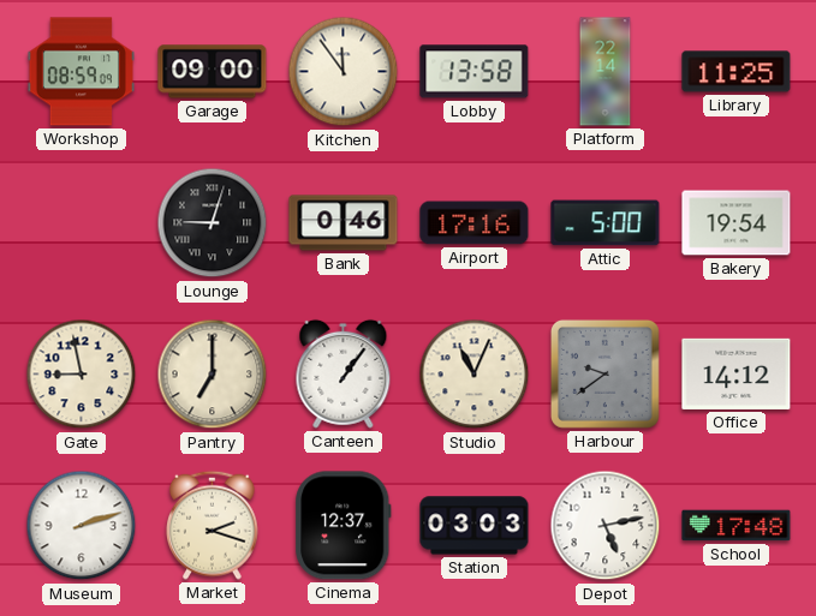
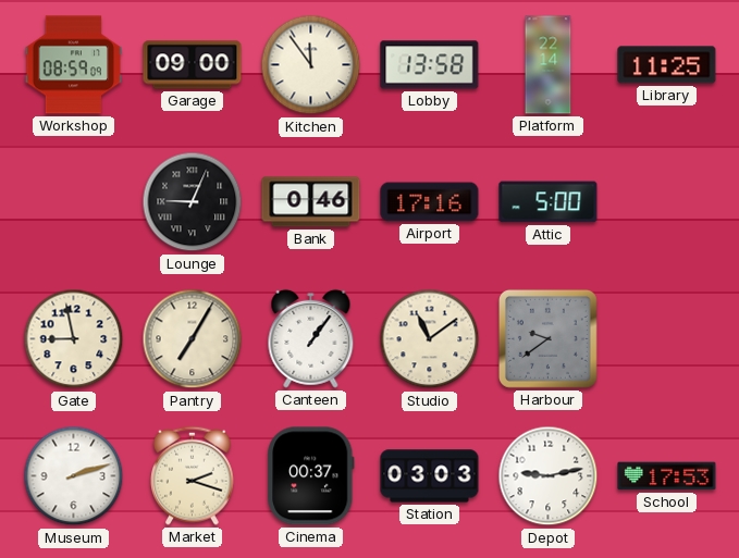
Lounge: 9:03 -> 9:04
Bakery: 19:54 -> none
Pantry: 7:00 -> 7:05
Studio: 11:04 -> 11:09
Office: 14:12 -> none
Cinema: 12:37 -> 00:37
Depot: 5:13 -> 9:13
School: 17:48 -> 17:53
